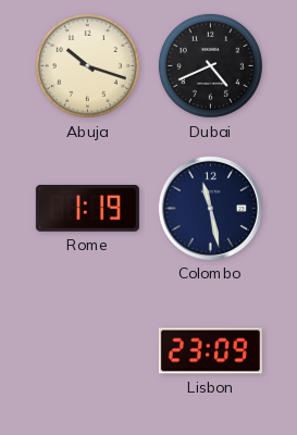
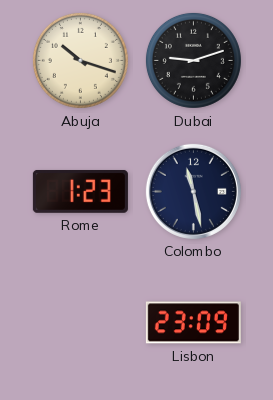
Dubai: 4:41 -> 9:12
Rome: 1:19 -> 1:23
